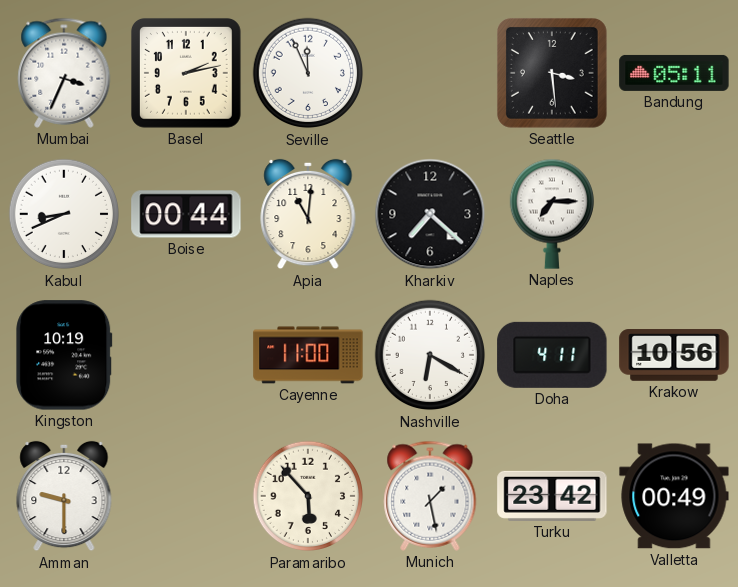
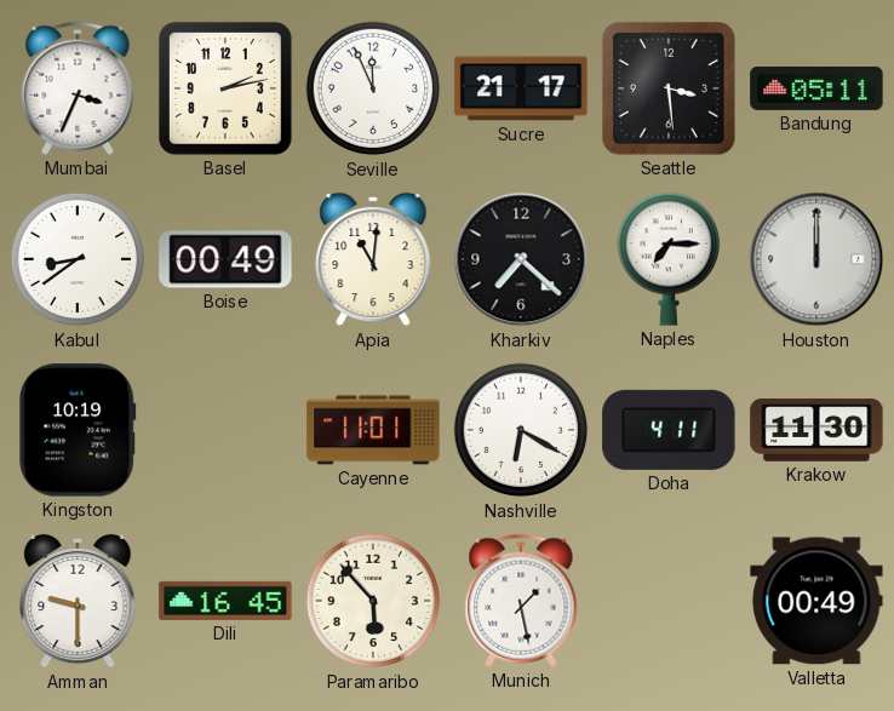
Sucre: none -> 21:17
Kabul: 8:41 -> 8:39
Boise: 00:44 -> 00:49
Houston: none -> 12:00
Cayenne: 11:00 -> 11:01
Krakow: 10:56 -> 11:30
Dili: none -> 16:45
Turku: 23:42 -> none
